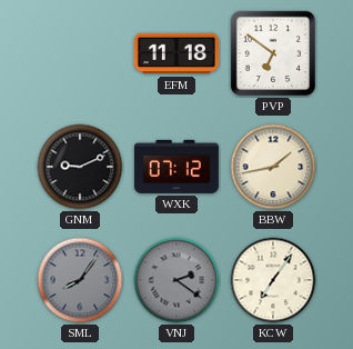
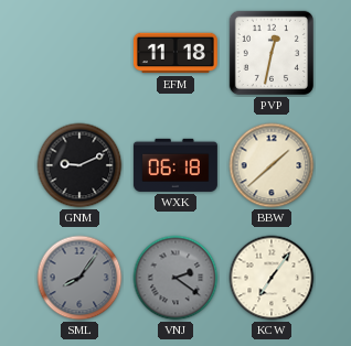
PVP: 6:51 -> 12:32
WXK: 07:12 -> 06:18
BBW: 1:43 -> 1:38
